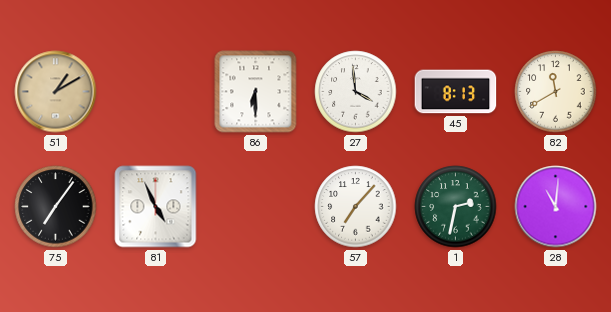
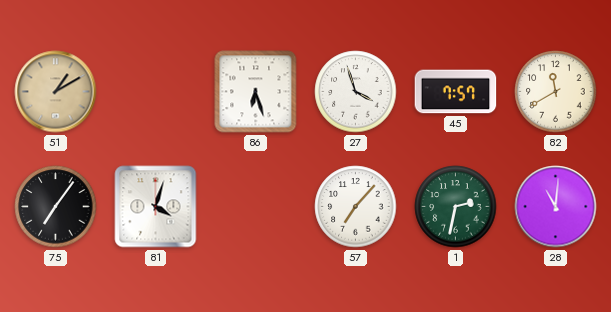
86: 6:30 -> 6:27
27: 3:59 -> 3:57
45: 8:13 -> 7:57
81: 4:56 -> 4:03
